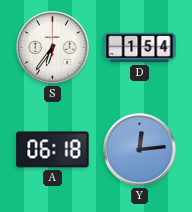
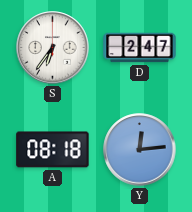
D: 1:54 -> 2:47
A: 06:18 -> 08:18
